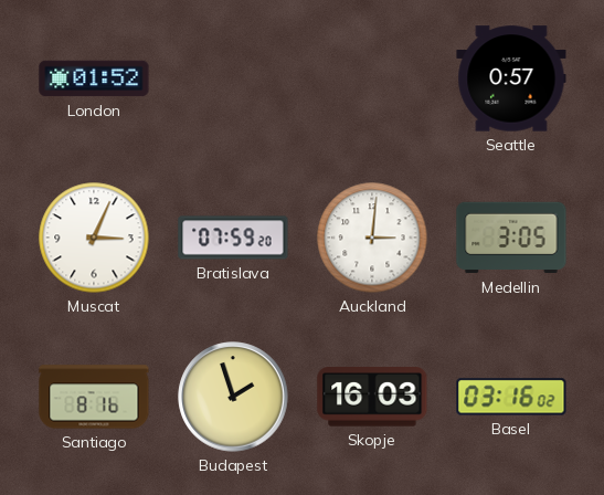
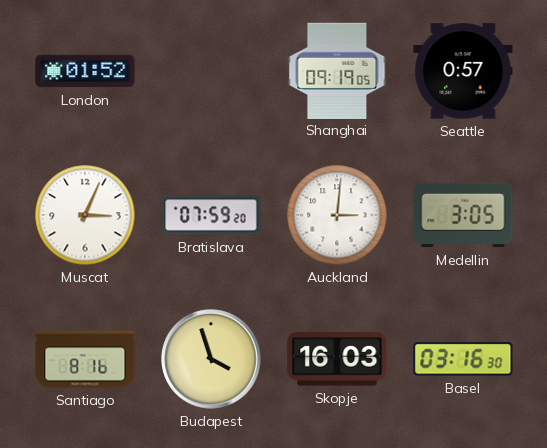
Shanghai: none -> 09:19
Budapest: 1:57 -> 3:57
Basel: 03:16:02 -> 03:16:30
